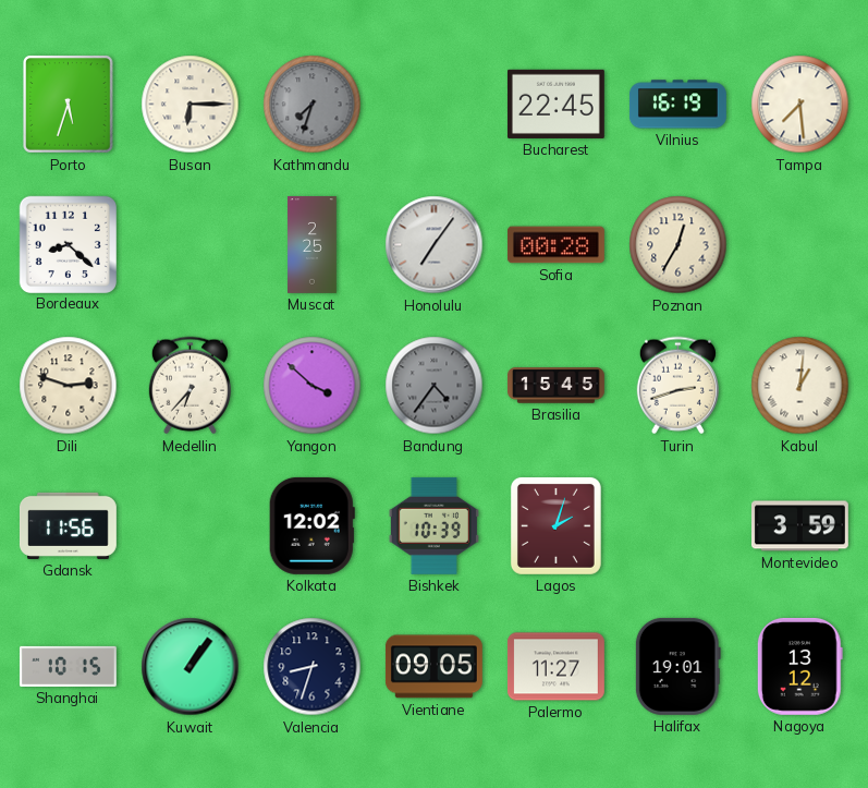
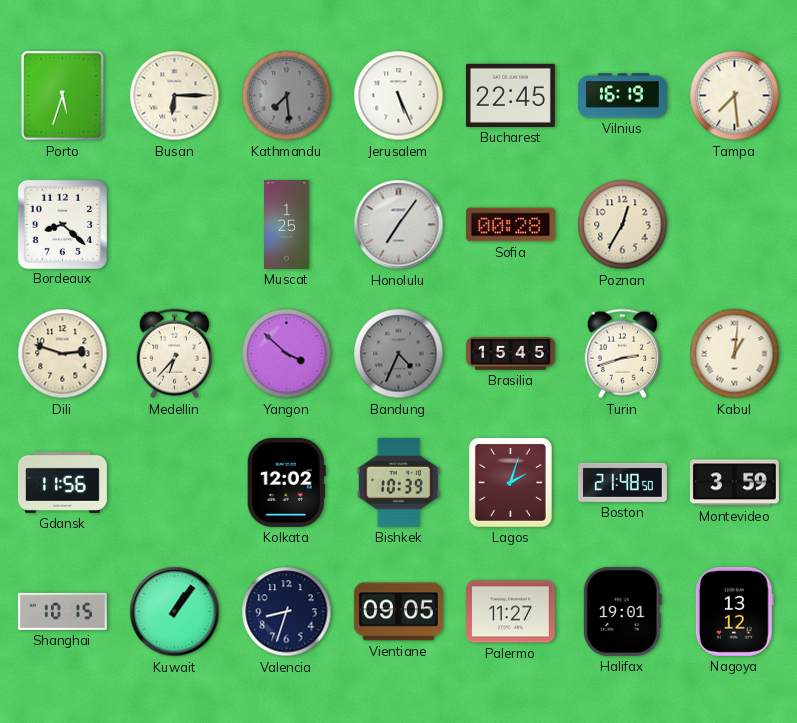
Kathmandu: 7:33 -> 7:29
Jerusalem: none -> 5:26
Muscat: 2:25 -> 1:25
Bandung: 4:36 -> 4:34
Boston: none -> 21:48
